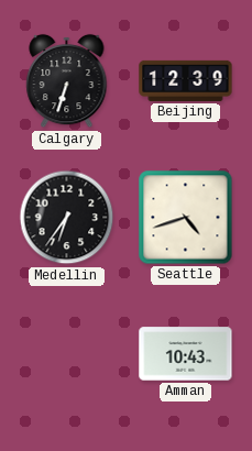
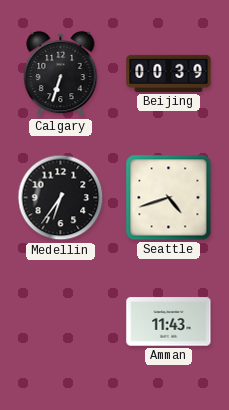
Beijing: 12:39 -> 00:39
Amman: 10:43 -> 11:43
